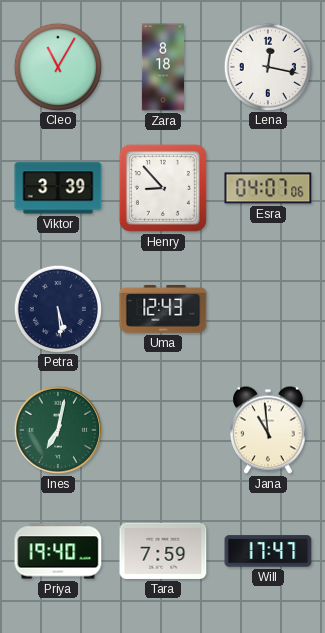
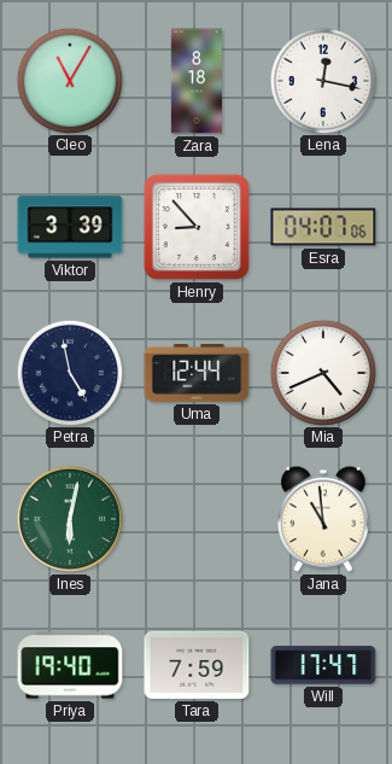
Petra: 5:29 -> 4:58
Uma: 12:43 -> 12:44
Mia: none -> 4:41
Ines: 7:02 -> 6:02
